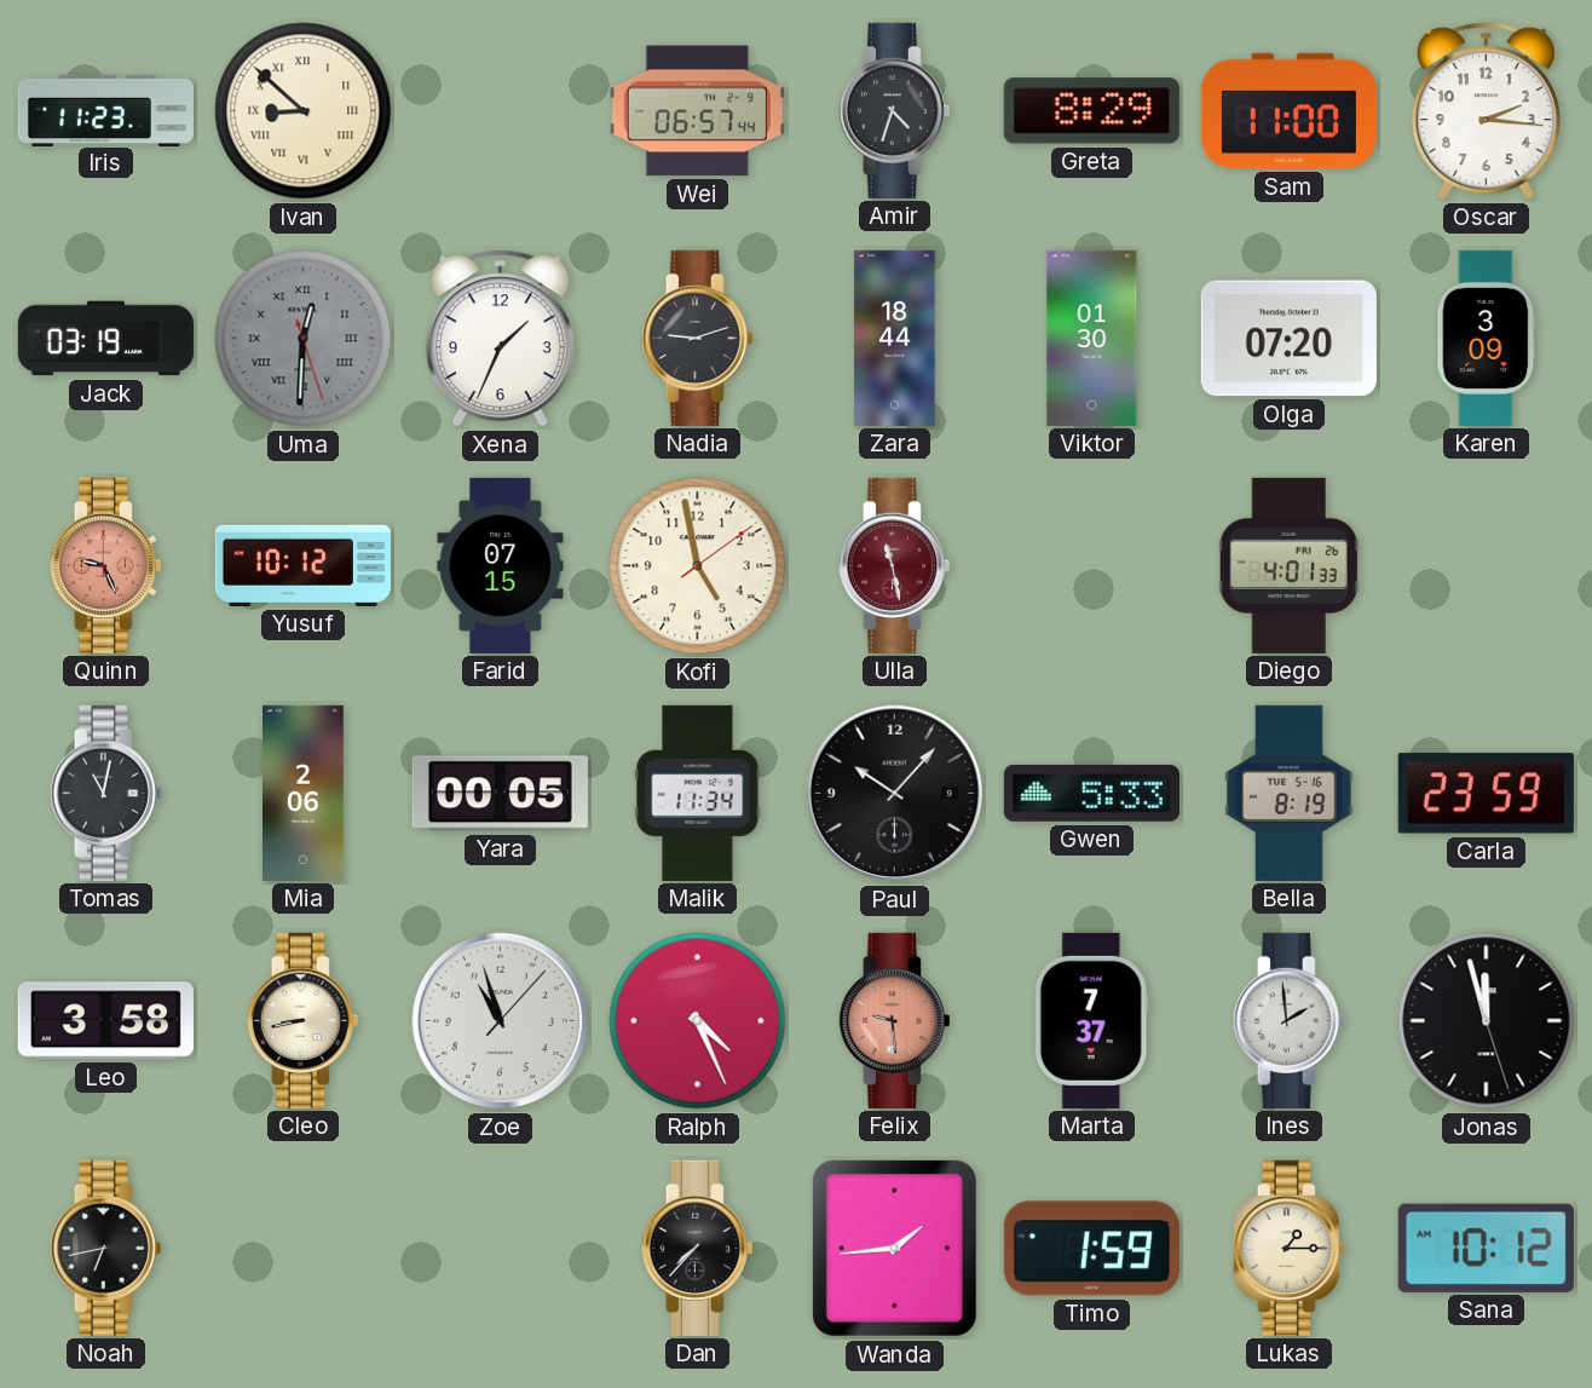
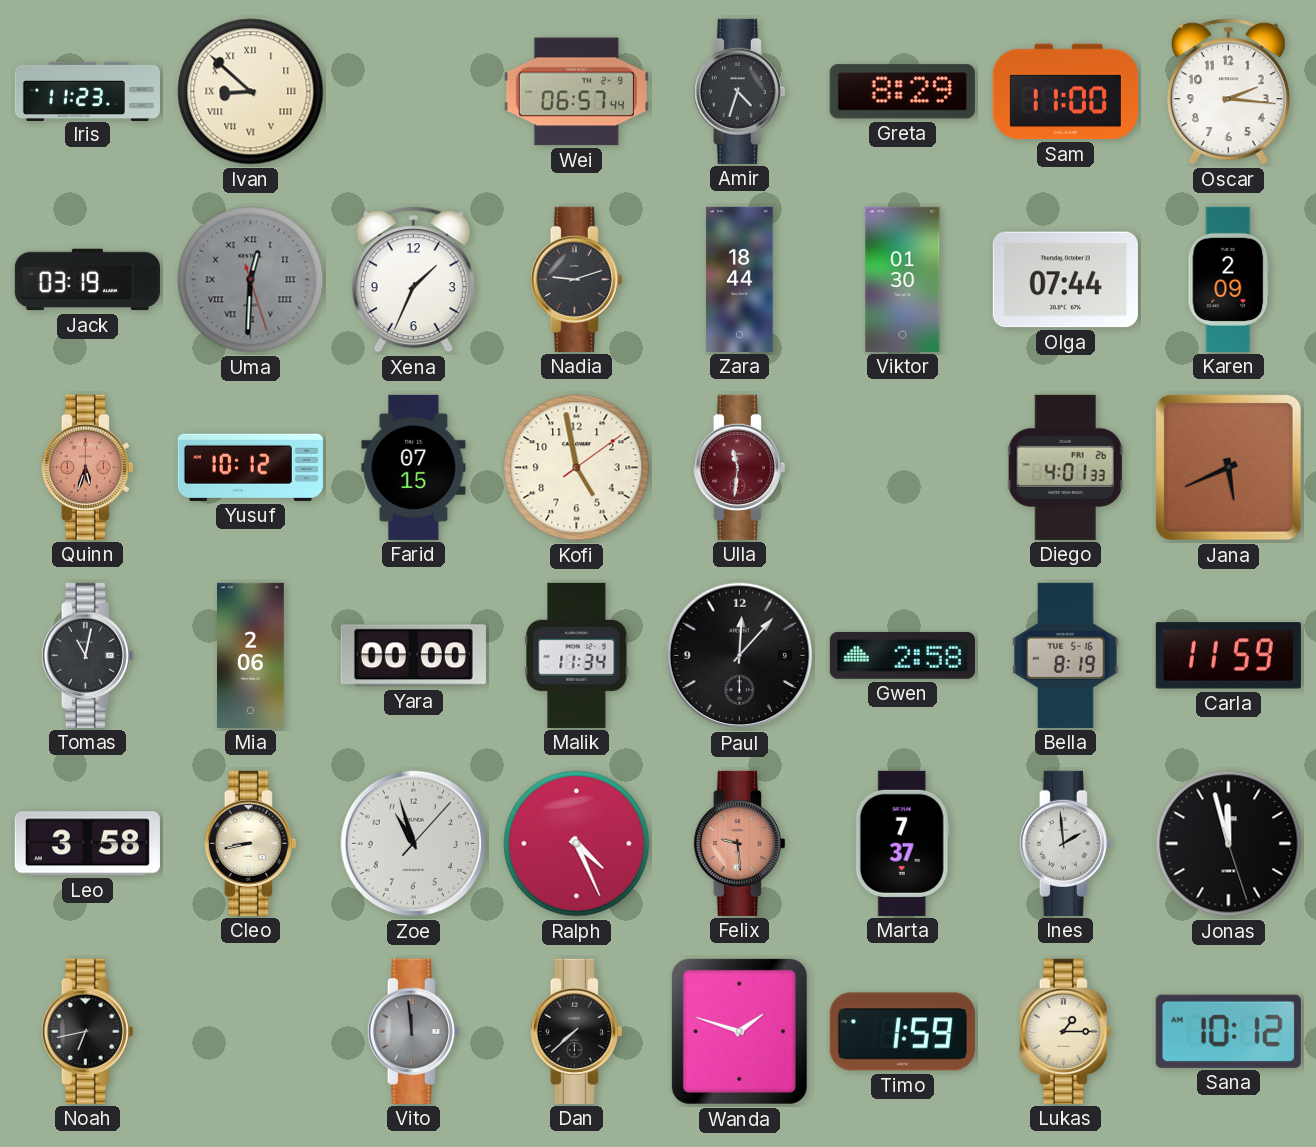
Olga: 07:20 -> 07:44
Karen: 3:09 -> 2:09
Quinn: 9:26 -> 5:33
Ulla: 11:28 -> 11:31
Jana: none -> 5:41
Yara: 00:05 -> 00:00
Paul: 10:07 -> 12:07
Gwen: 5:33 -> 2:58
Carla: 23:59 -> 11:59
Vito: none -> 11:59
Dan: 7:37 -> 7:38
Wanda: 1:44 -> 1:48
